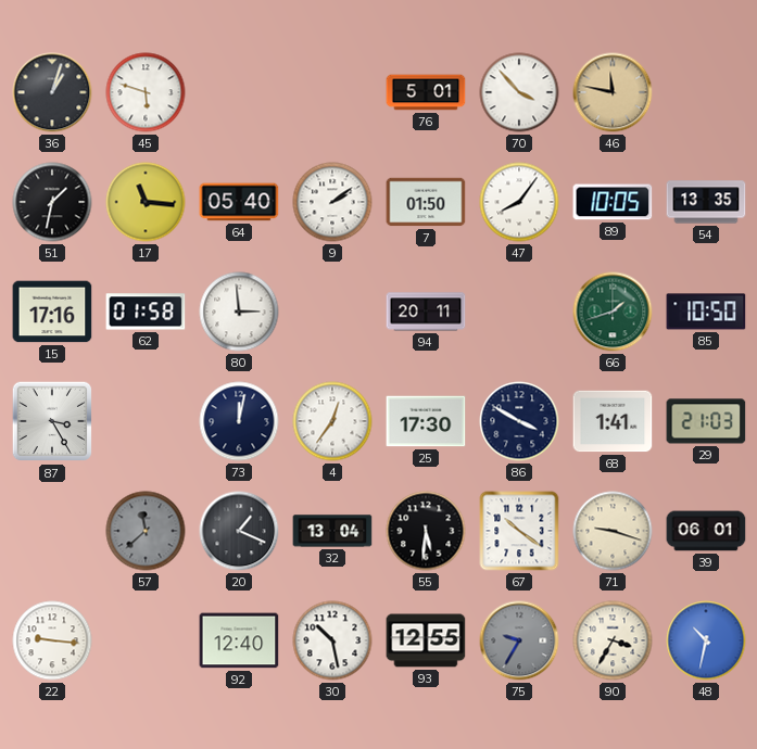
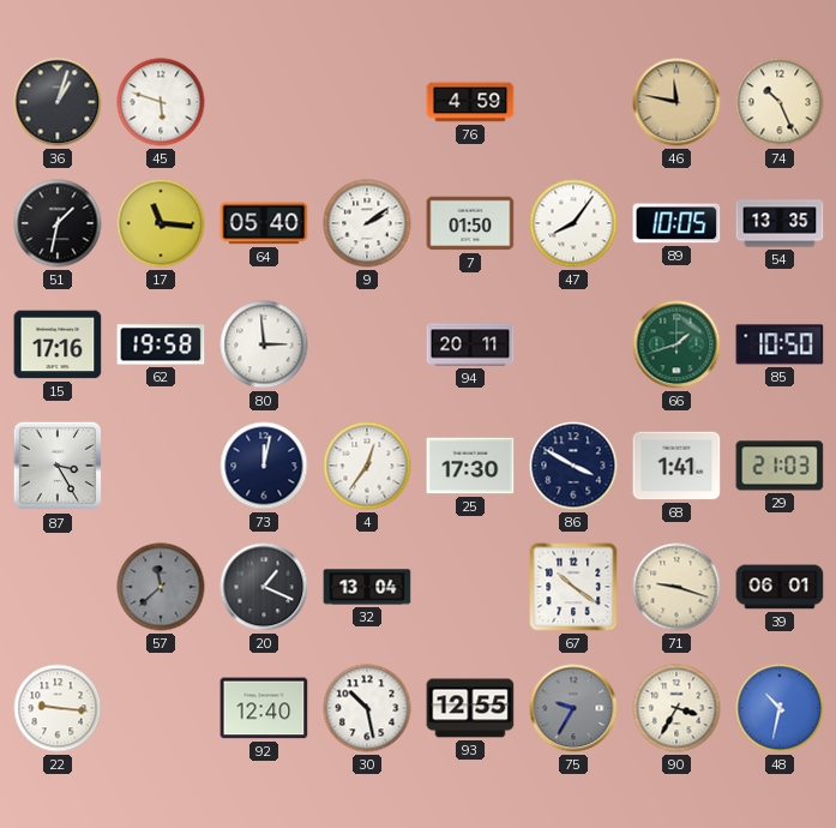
76: 5:01 -> 4:59
70: 3:53 -> none
74: none -> 10:26
62: 01:58 -> 19:58
55: 5:31 -> none
